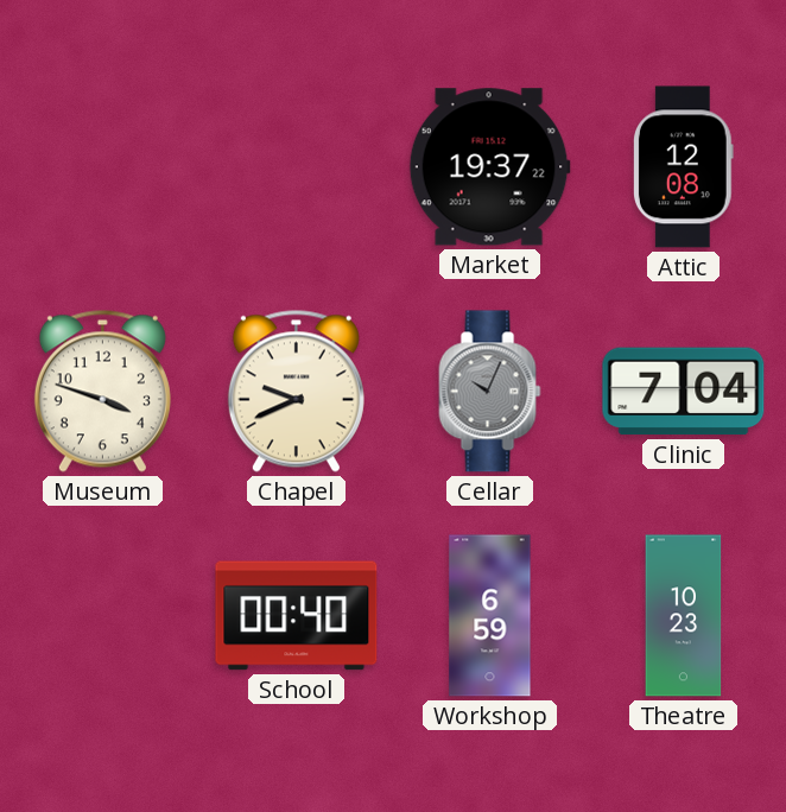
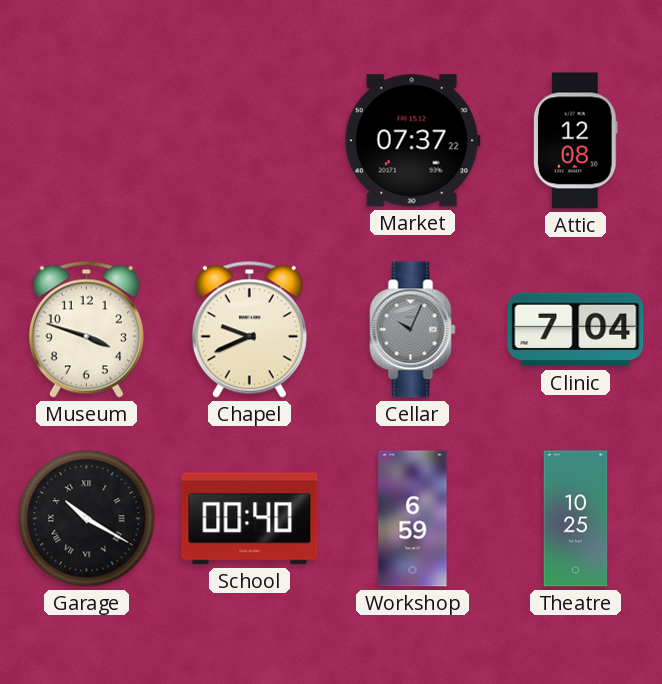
Market: 19:37 -> 07:37
Garage: none -> 10:20
Theatre: 10:23 -> 10:25
